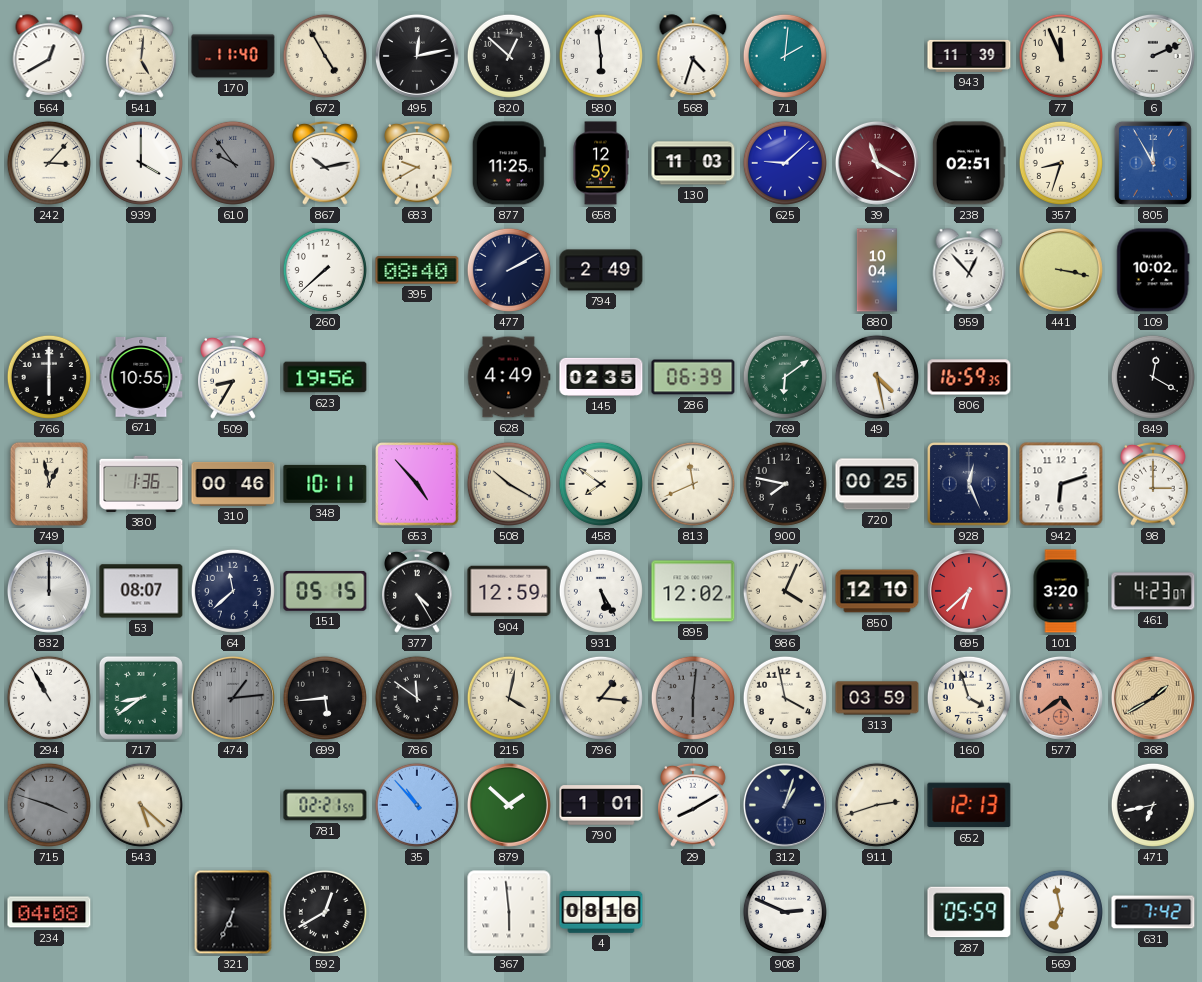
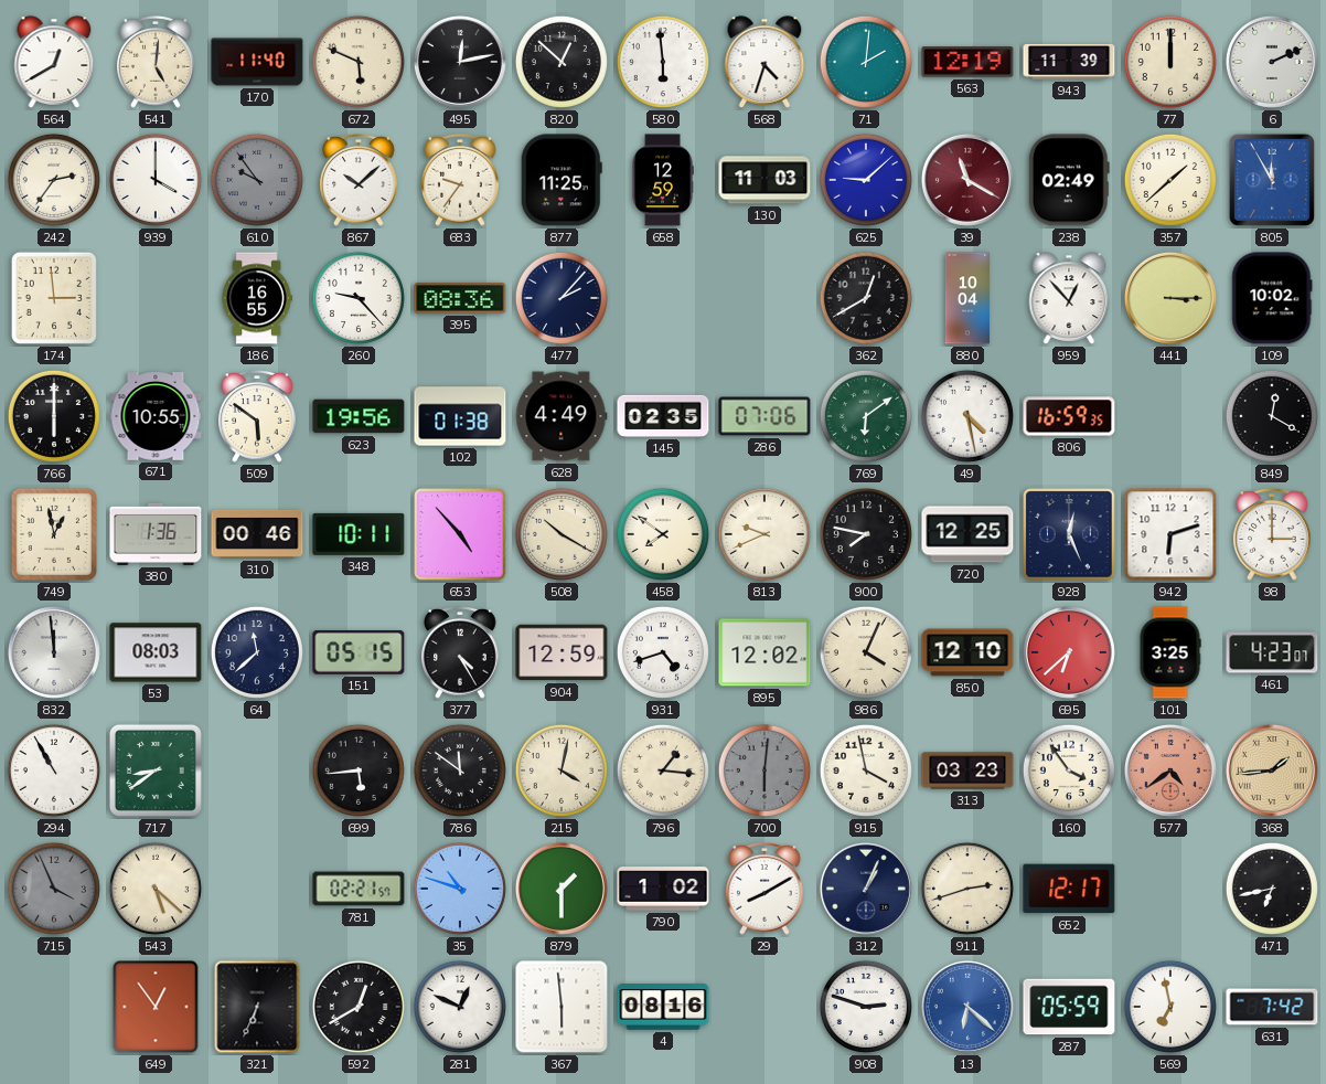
672: 4:55 -> 5:49
563: none -> 12:19
77: 11:56 -> 12:00
242: 3:07 -> 2:36
867: 10:13 -> 10:08
683: 9:40 -> 9:36
238: 02:51 -> 02:49
357: 8:33 -> 1:38
174: none -> 2:59
186: none -> 16:55
260: 7:38 -> 9:23
395: 08:40 -> 08:36
477: 2:10 -> 2:07
794: 2:49 -> none
362: none -> 12:40
441: 3:17 -> 3:15
509: 8:35 -> 5:51
102: none -> 01:38
286: 06:39 -> 07:06
813: 11:41 -> 9:41
720: 00:25 -> 12:25
832: 12:00 -> 11:59
53: 08:07 -> 08:03
931: 5:25 -> 4:42
101: 3:20 -> 3:25
474: 1:14 -> none
313: 03:59 -> 03:23
160: 3:57 -> 3:54
368: 1:40 -> 1:44
715: 3:48 -> 3:56
35: 10:53 -> 10:48
879: 1:52 -> 1:30
790: 1:01 -> 1:02
312: 1:03 -> 1:04
652: 12:13 -> 12:17
234: 04:08 -> none
649: none -> 12:54
281: none -> 12:49
908: 2:49 -> 2:48
13: none -> 6:22
